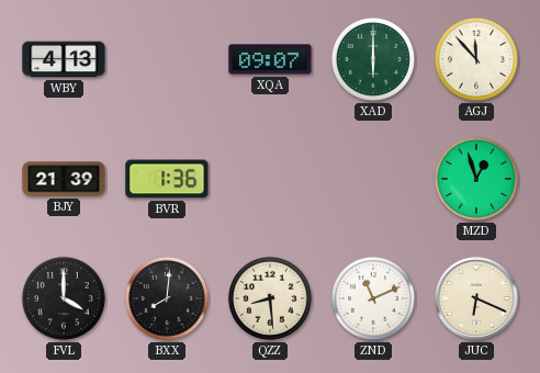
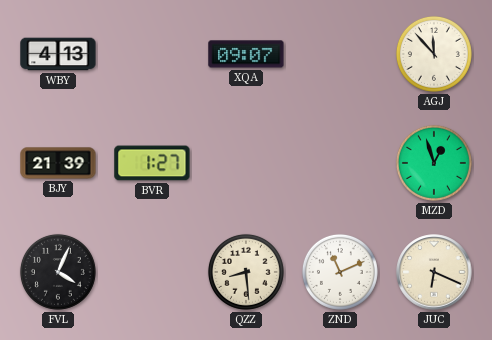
XAD: 6:00 -> none
BVR: 1:36 -> 1:27
FVL: 4:00 -> 4:04
BXX: 8:01 -> none
